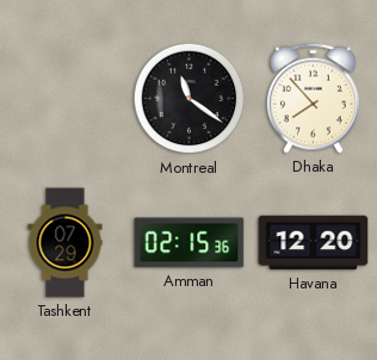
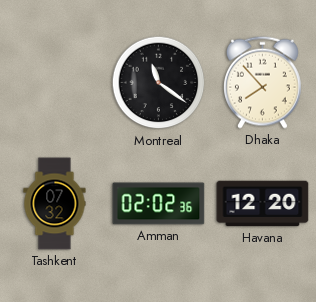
Tashkent: 07:29 -> 07:32
Amman: 02:15 -> 02:02
